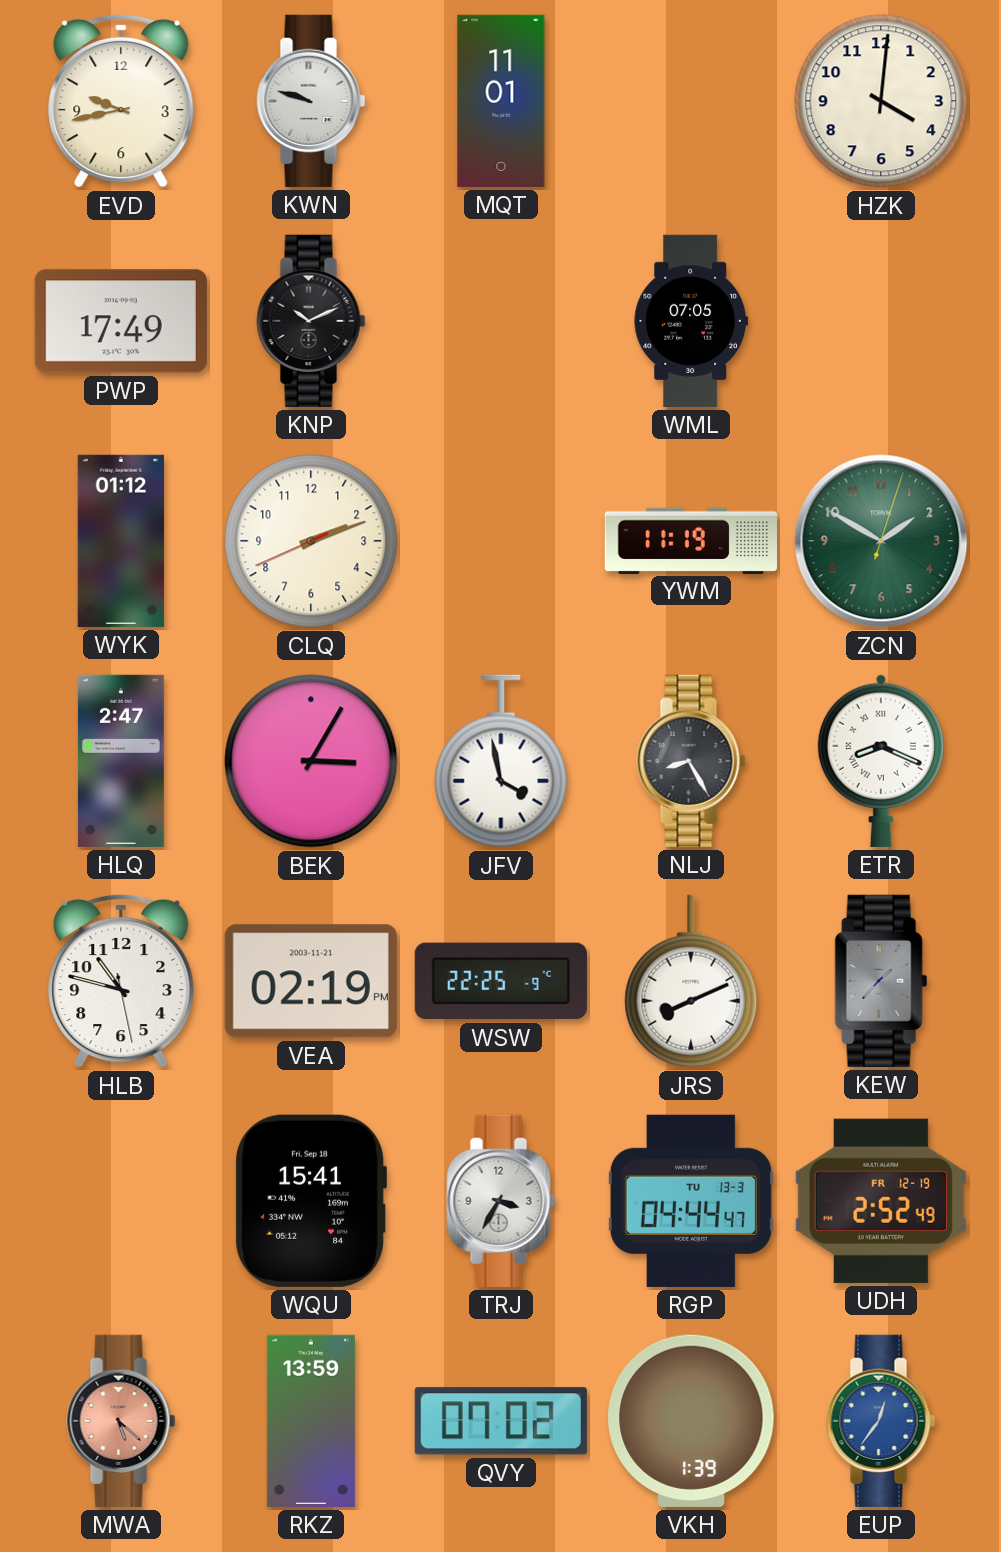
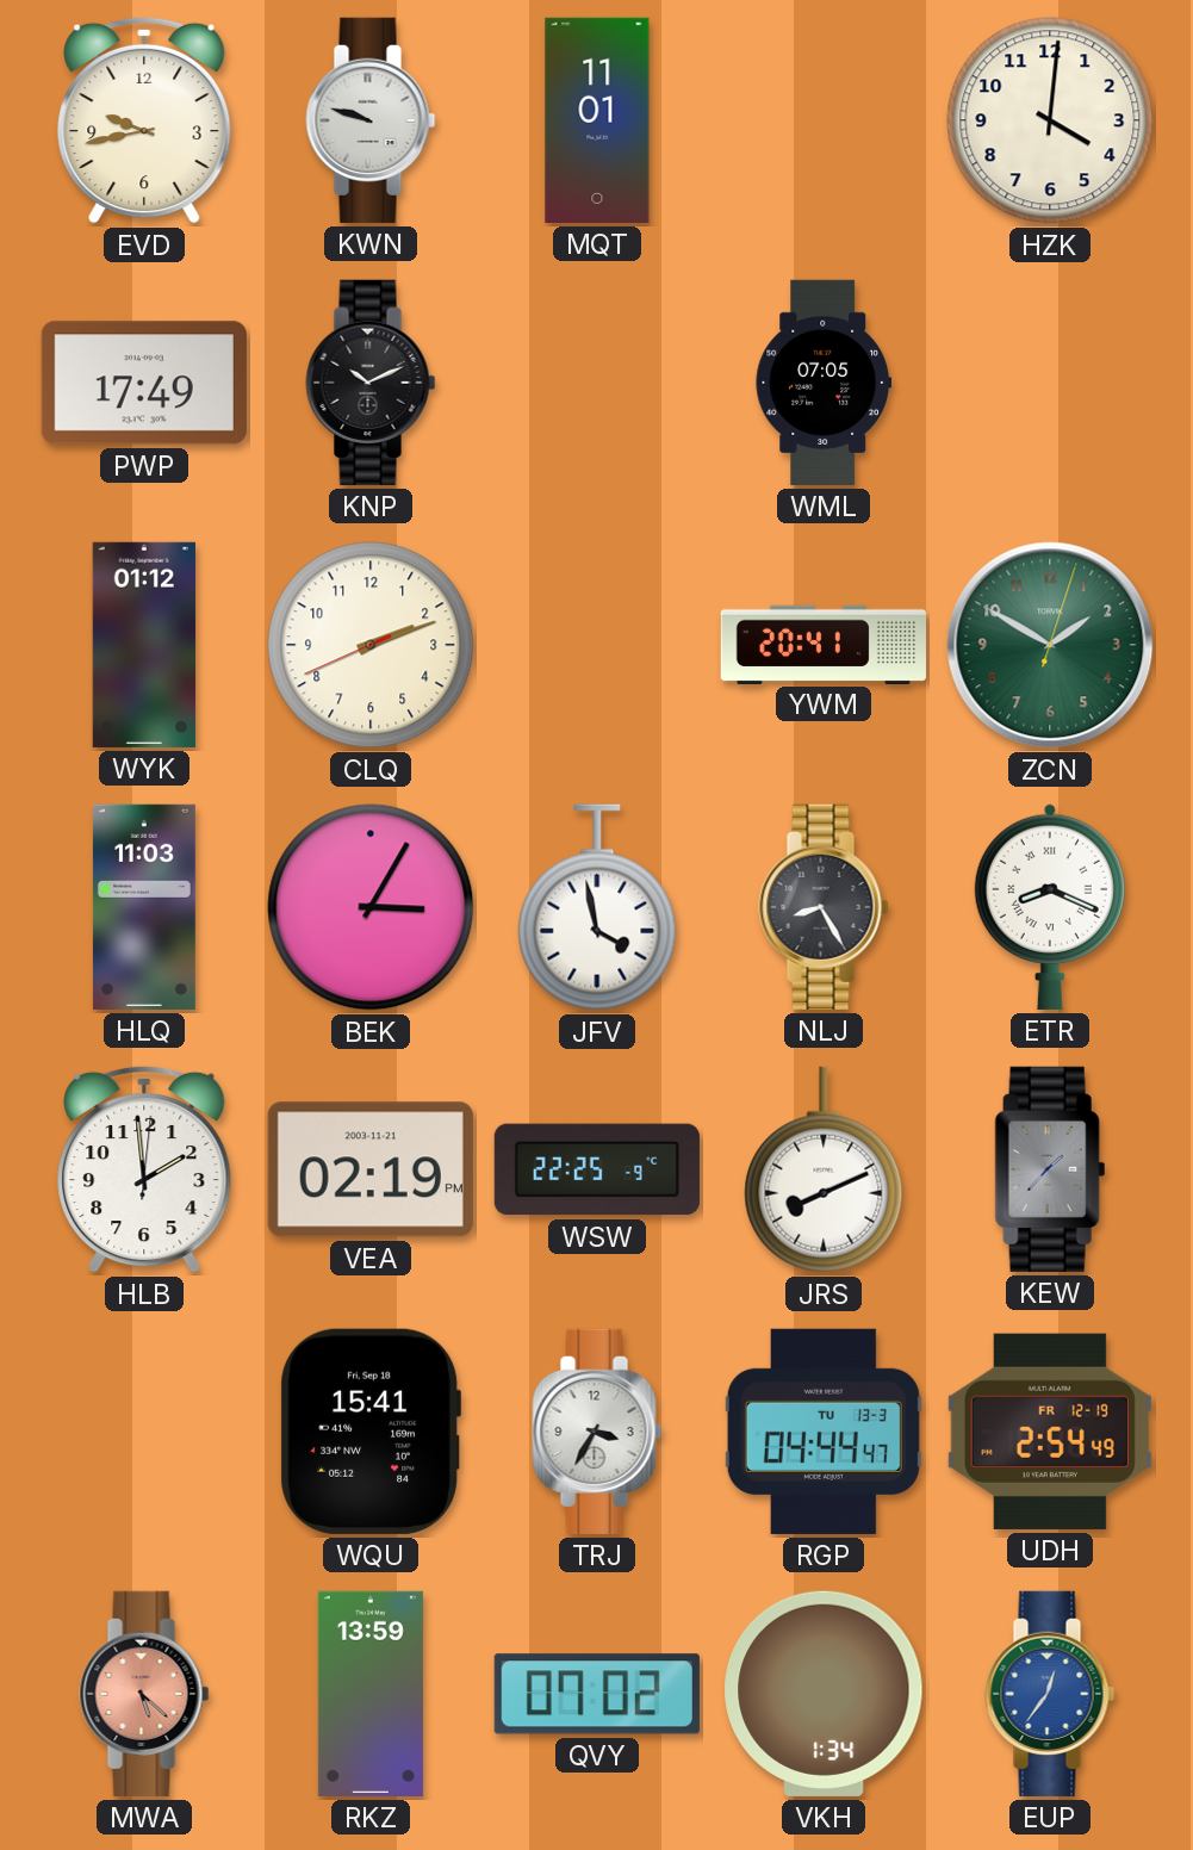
YWM: 11:19 -> 20:41
HLQ: 2:47 -> 11:03
HLB: 10:47 -> 1:59
UDH: 2:52 -> 2:54
VKH: 1:39 -> 1:34
